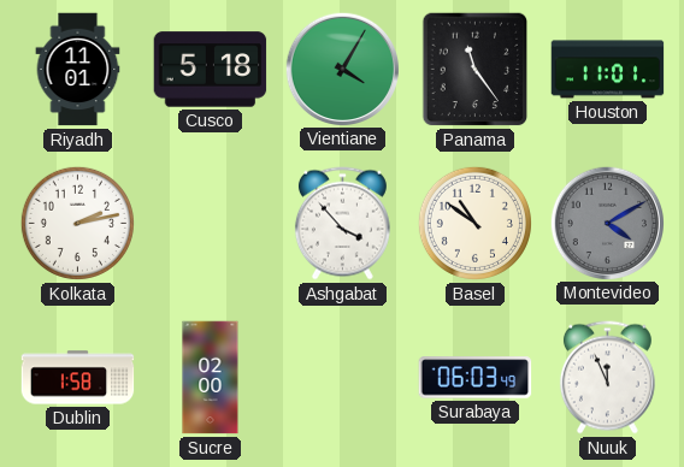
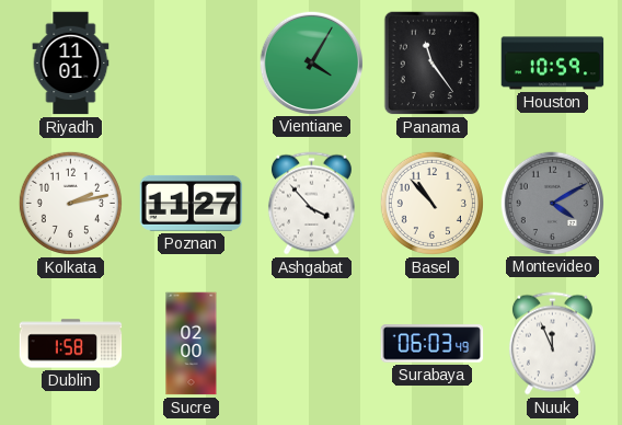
Cusco: 5:18 -> none
Houston: 11:01 -> 10:59
Poznan: none -> 11:27
Basel: 10:51 -> 10:53
